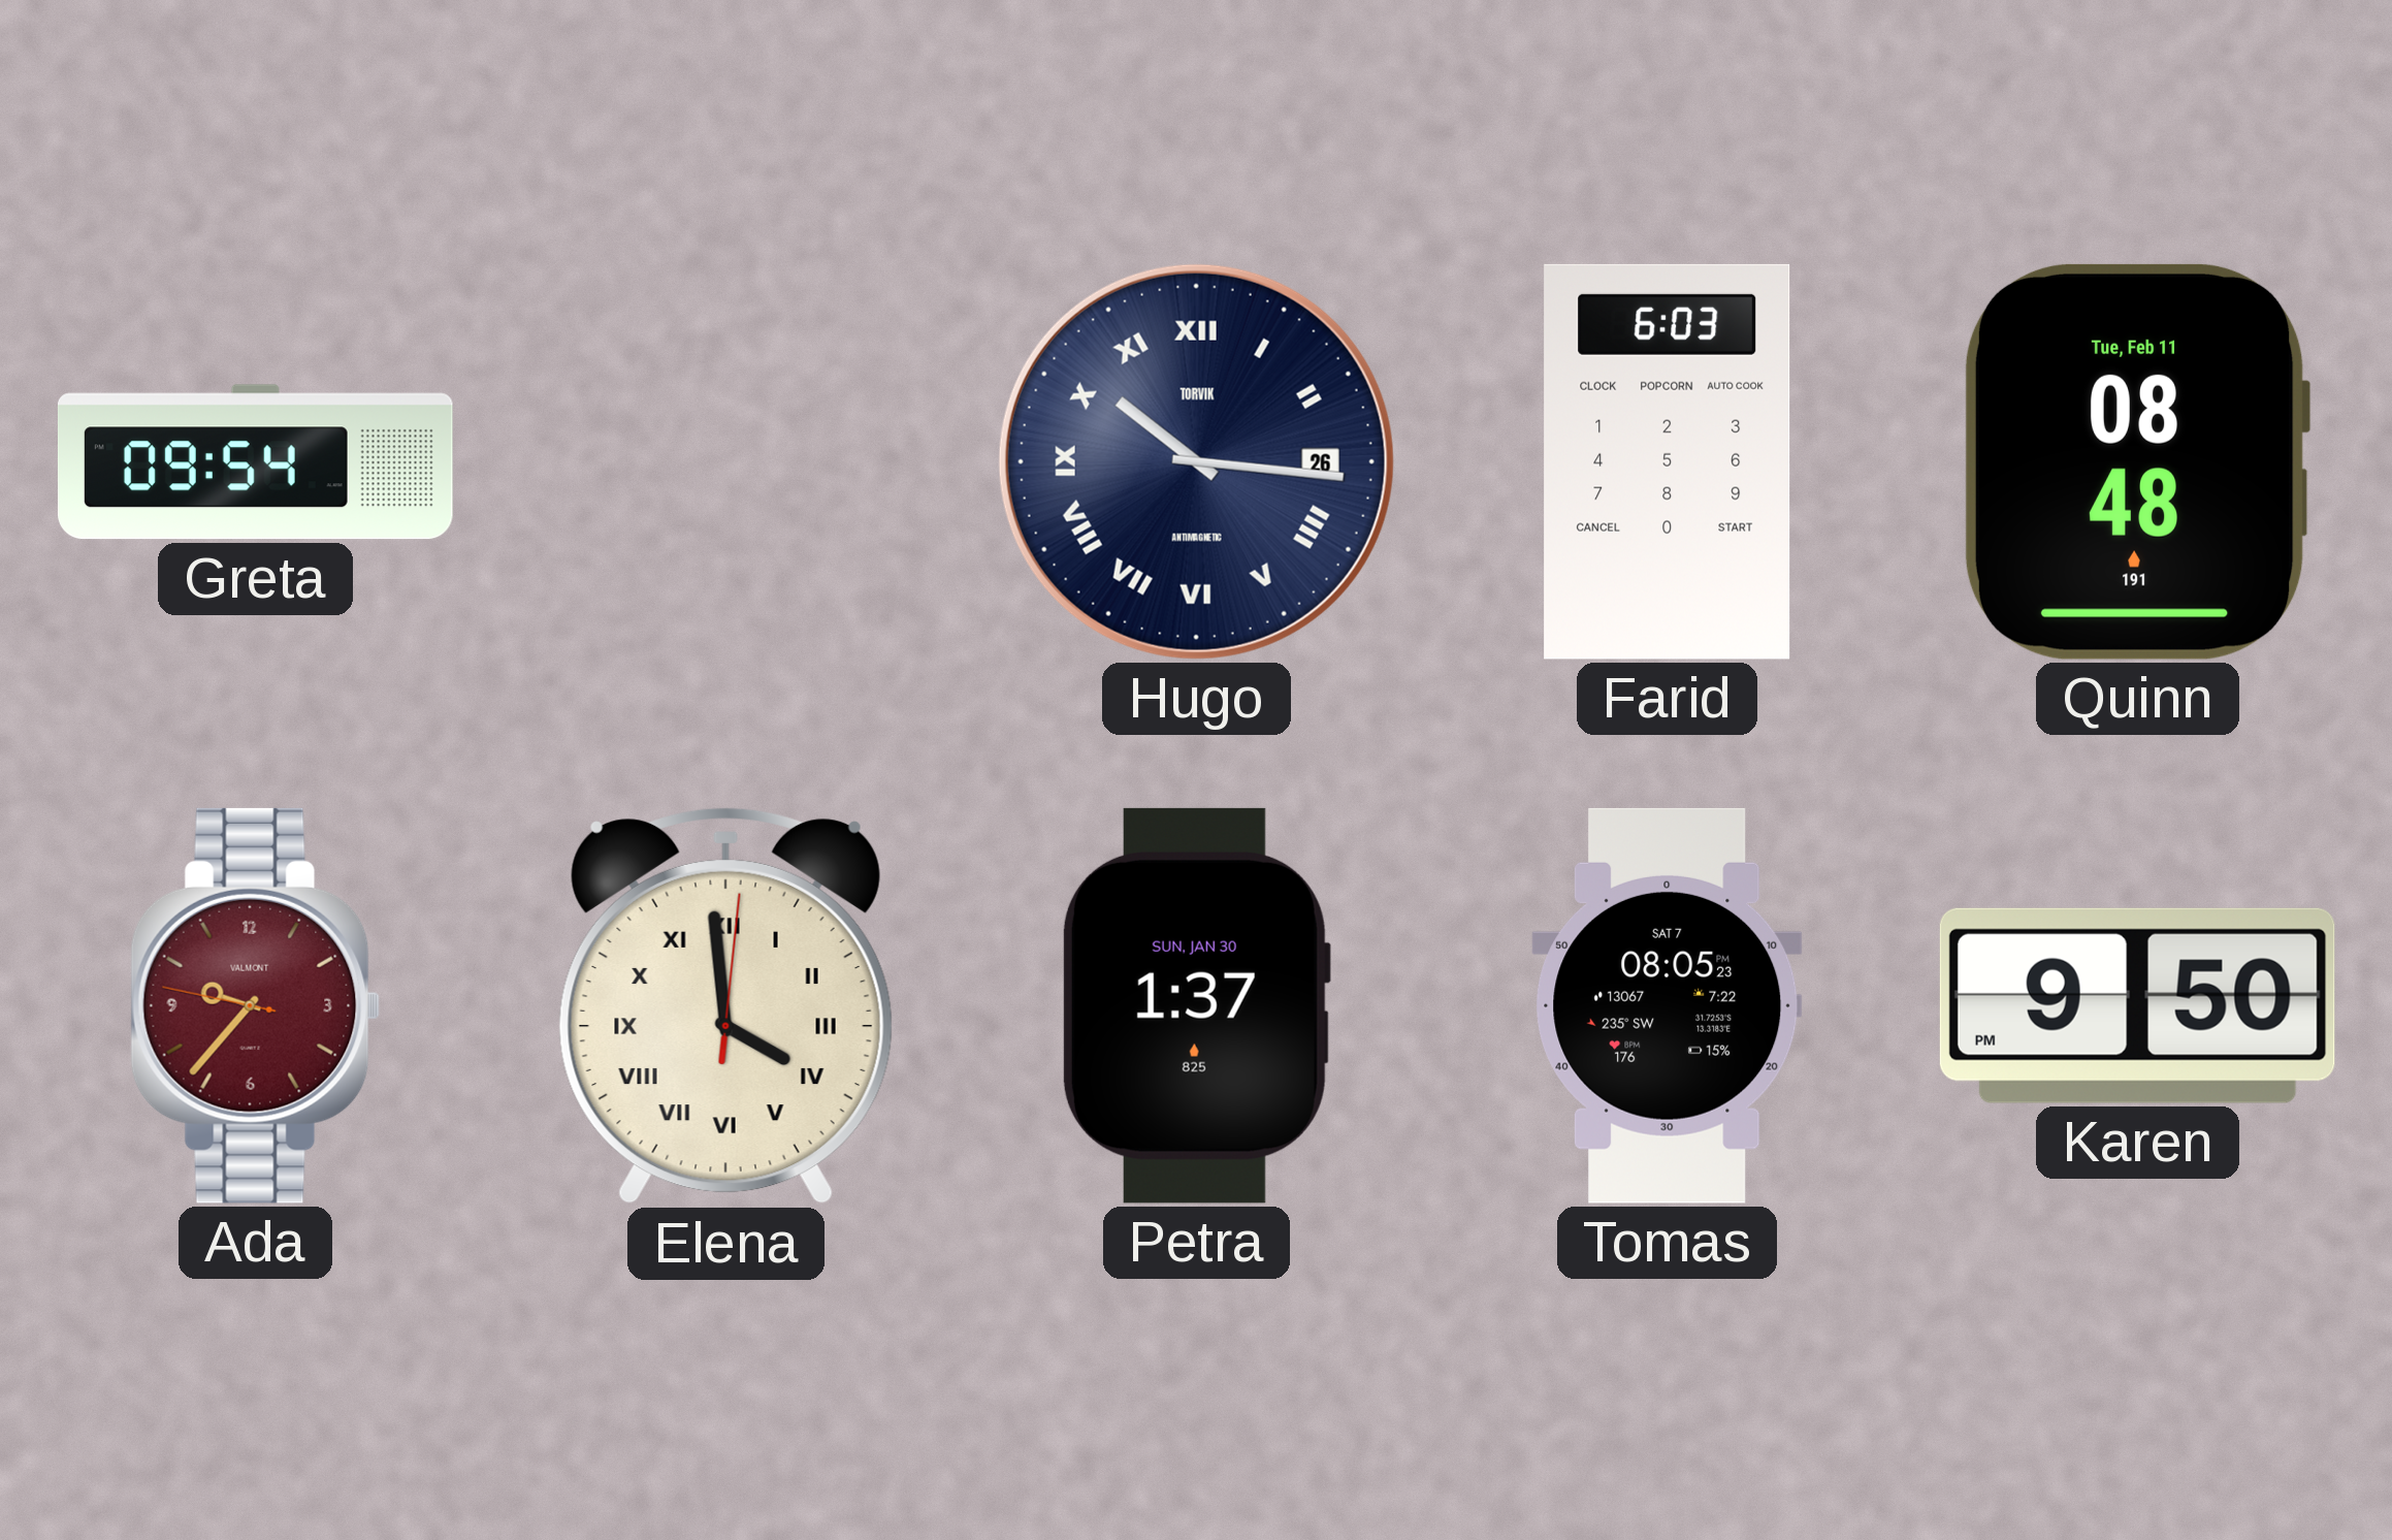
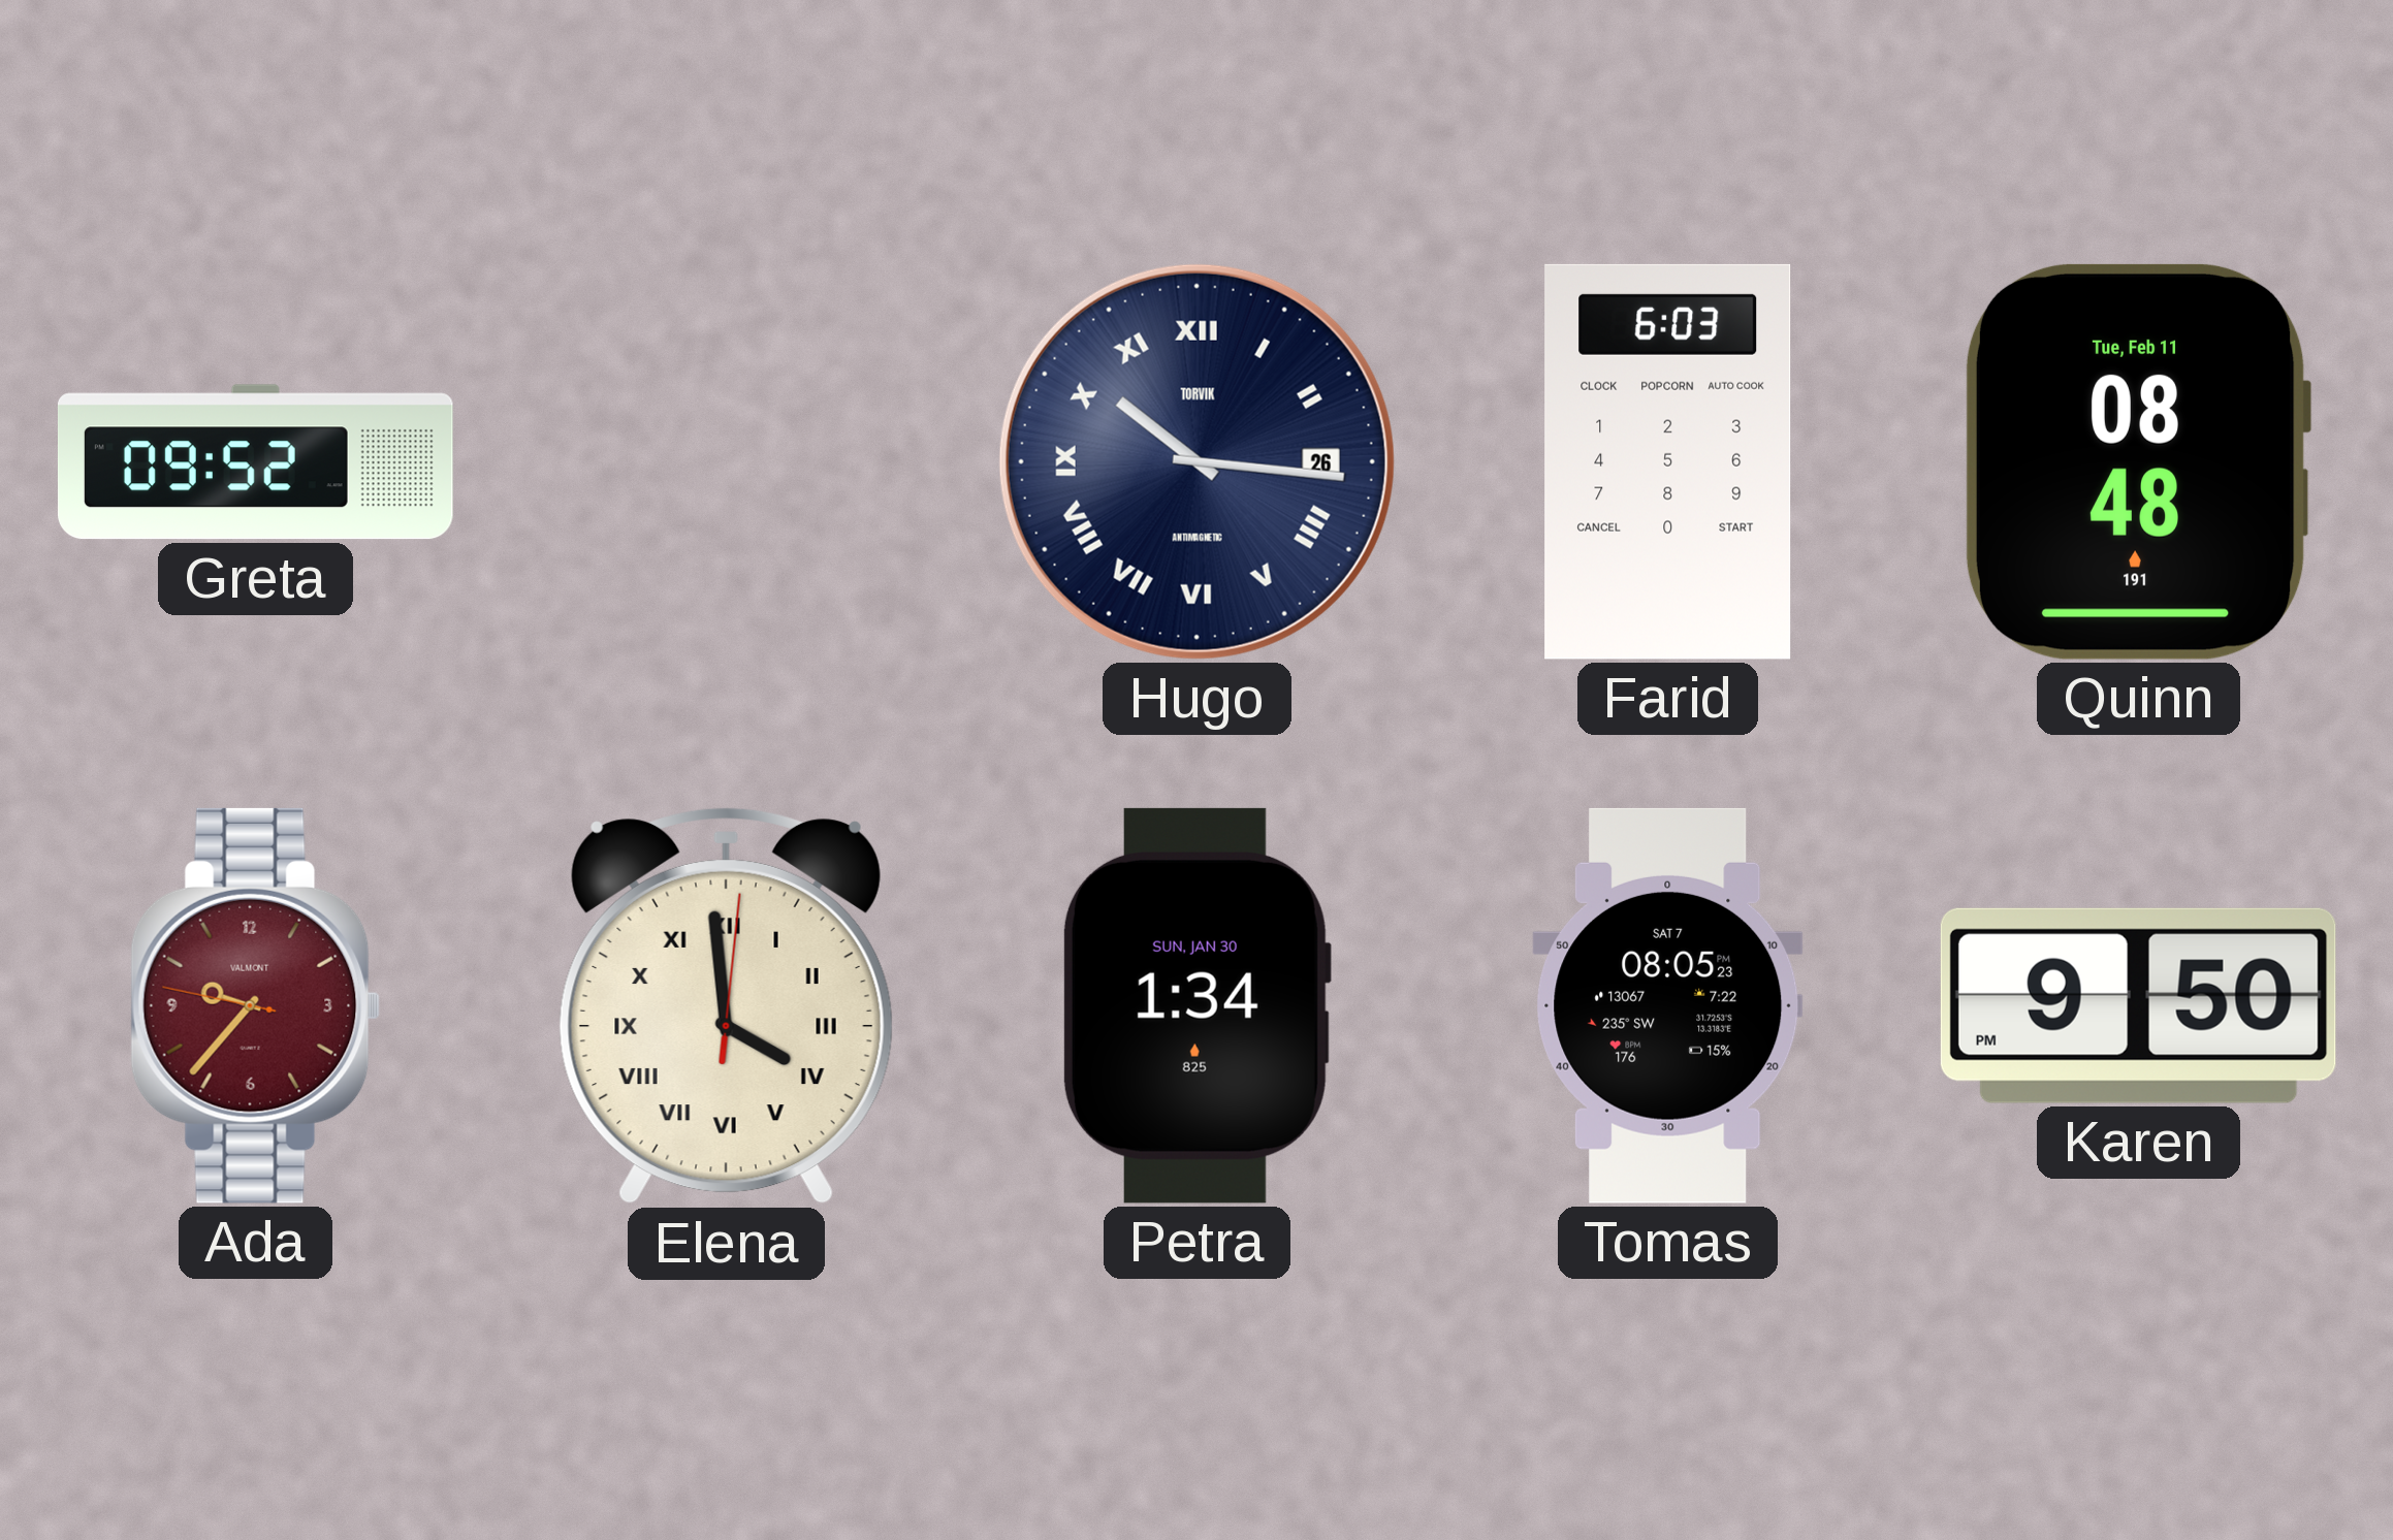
Greta: 09:54 -> 09:52
Petra: 1:37 -> 1:34
